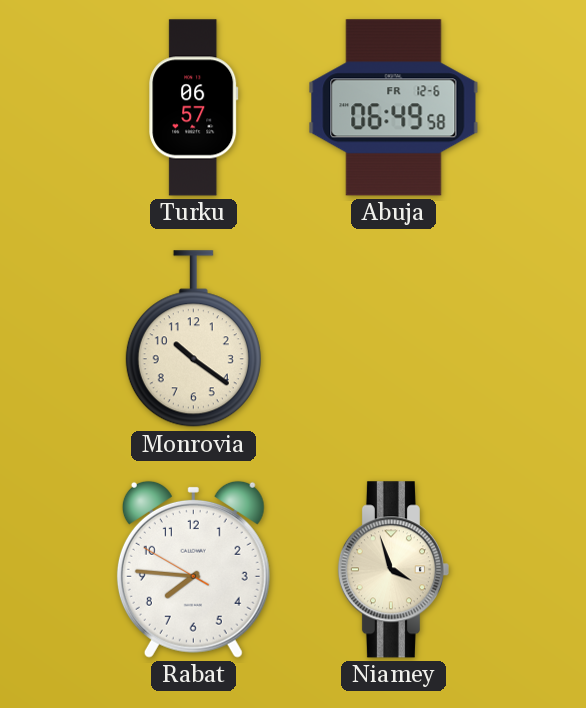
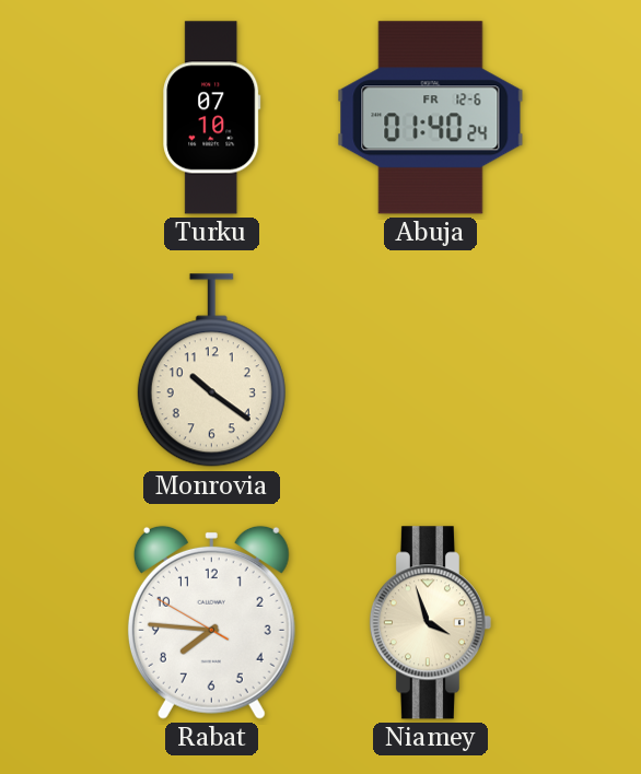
Turku: 06:57 -> 07:10
Abuja: 06:49 -> 01:40
